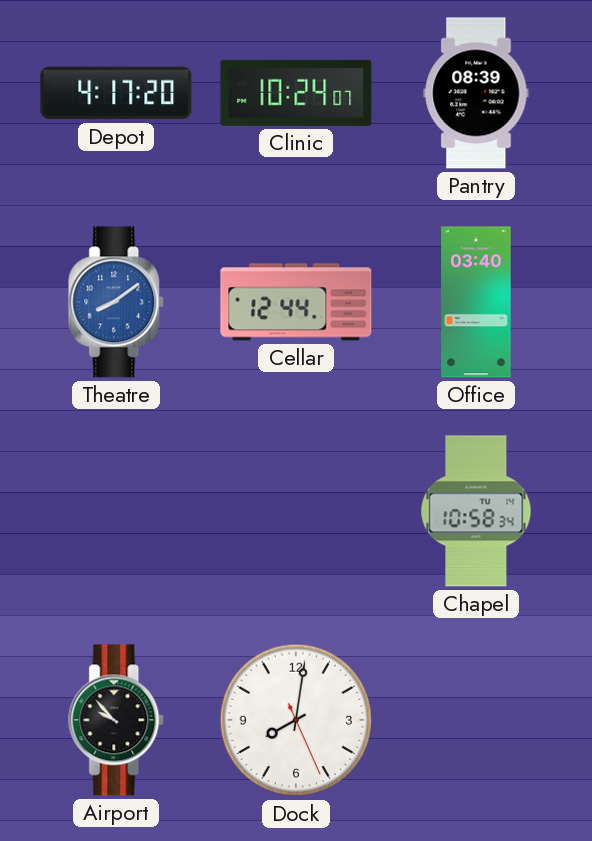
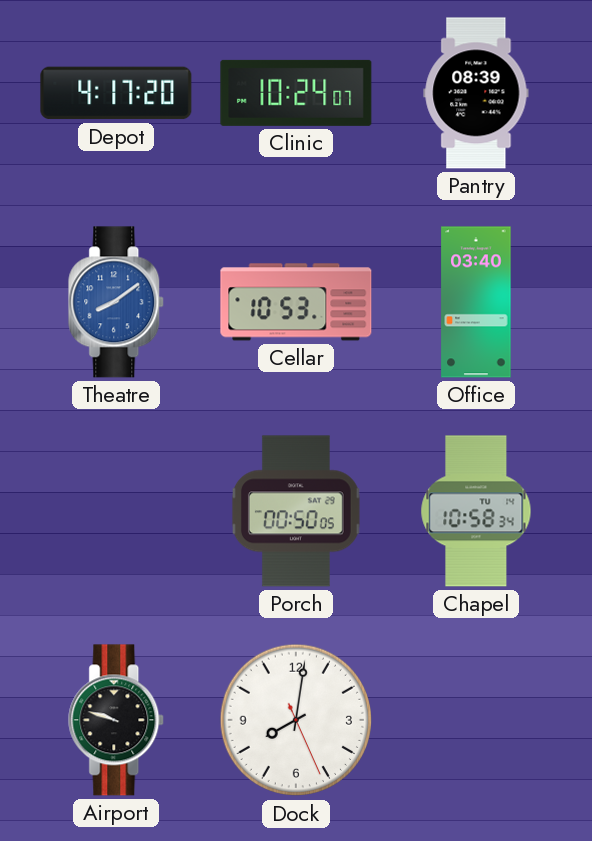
Cellar: 12:44 -> 10:53
Porch: none -> 00:50
Airport: 9:53 -> 9:48
